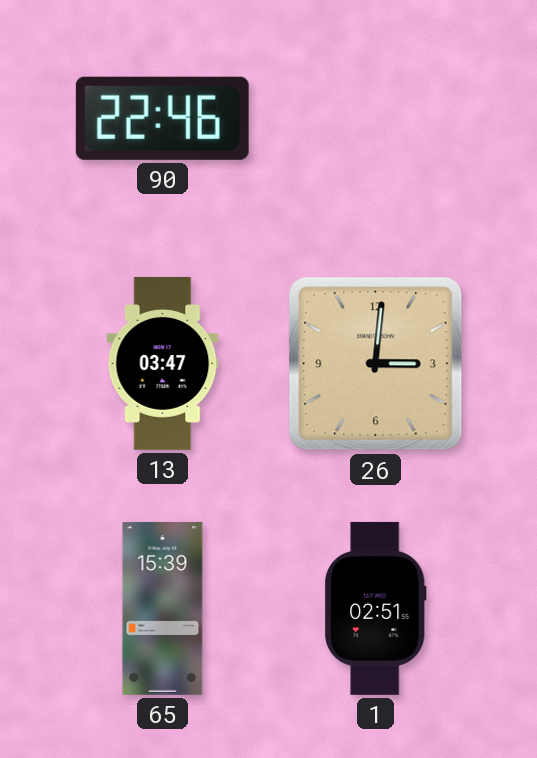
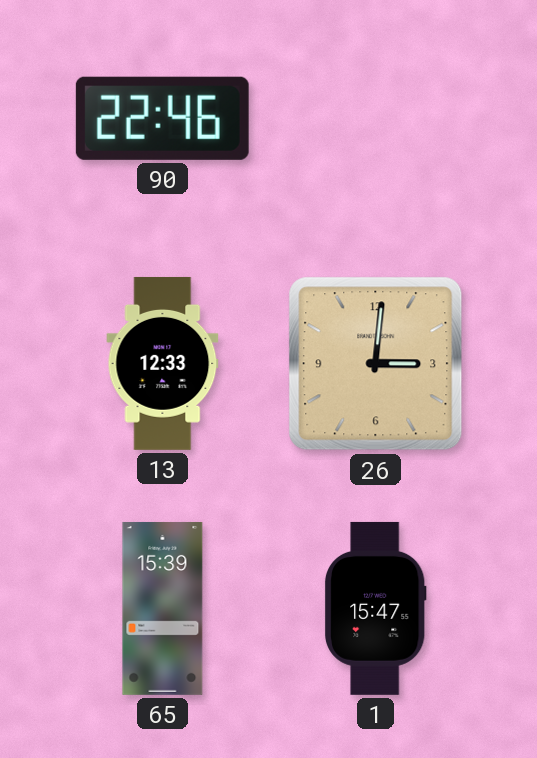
13: 03:47 -> 12:33
1: 02:51 -> 15:47
